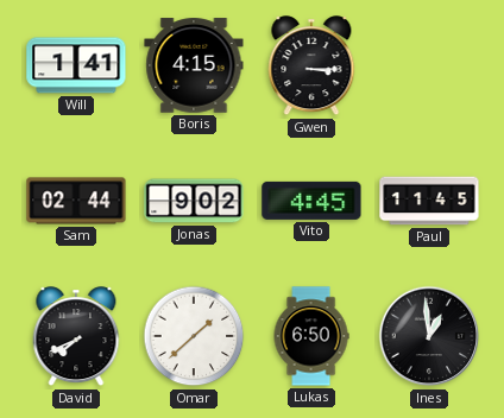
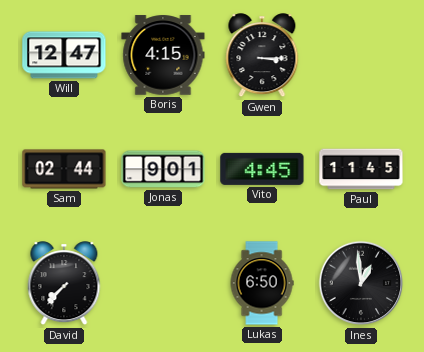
Will: 1:41 -> 12:47
Jonas: 9:02 -> 9:01
David: 7:41 -> 7:37
Omar: 1:38 -> none
